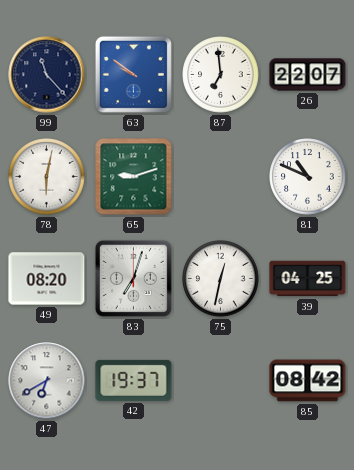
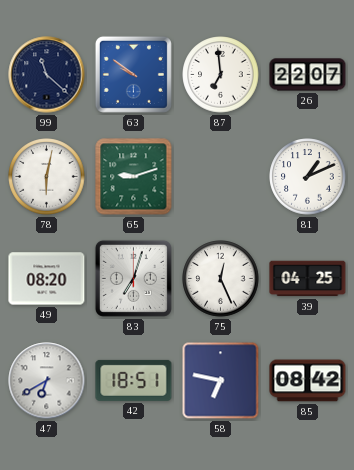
99: 11:23 -> 11:22
81: 10:49 -> 1:11
75: 12:32 -> 12:26
42: 19:37 -> 18:51
58: none -> 6:47
